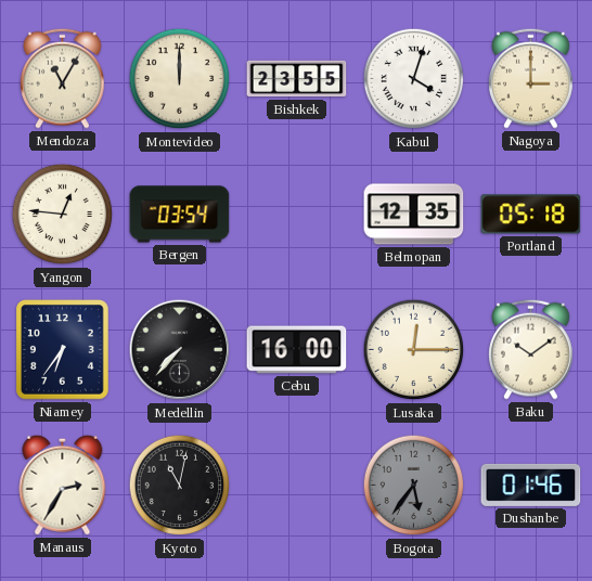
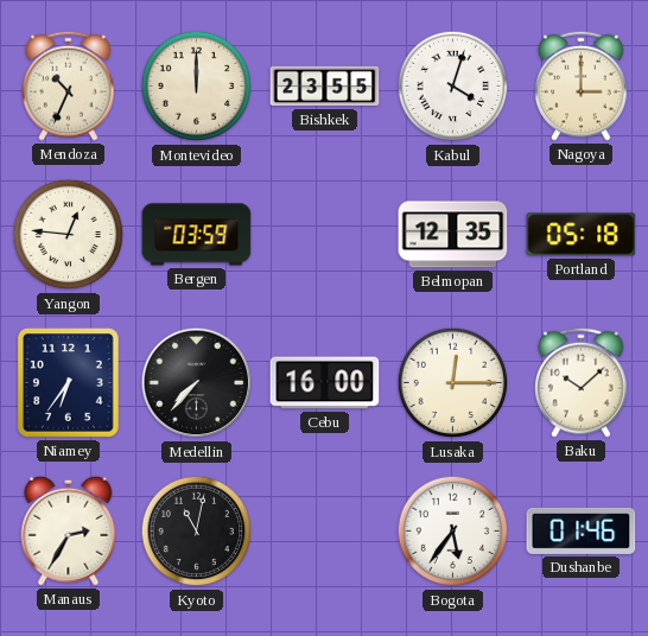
Mendoza: 11:05 -> 10:34
Bergen: 03:54 -> 03:59
Baku: 10:09 -> 10:08
Bogota dial: grey -> white
